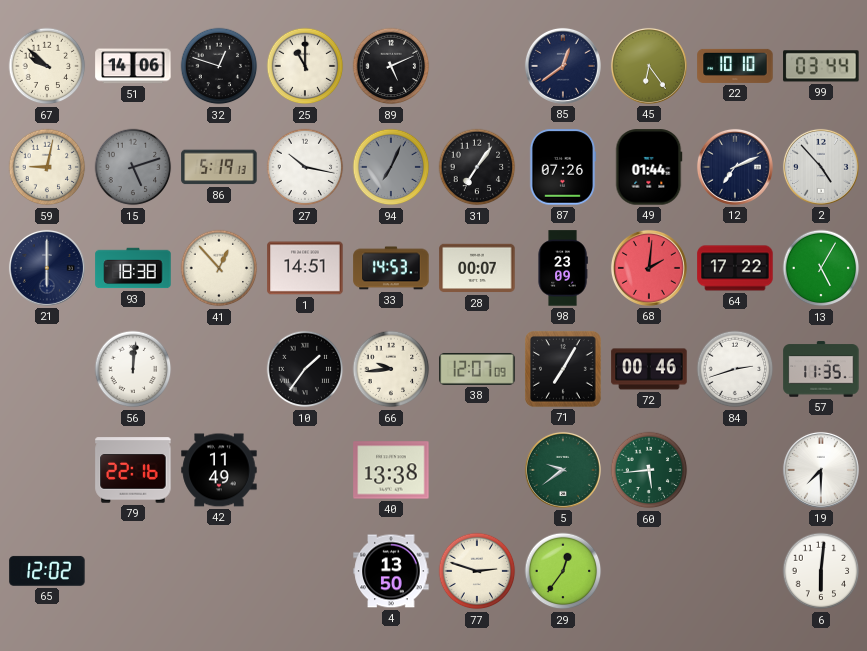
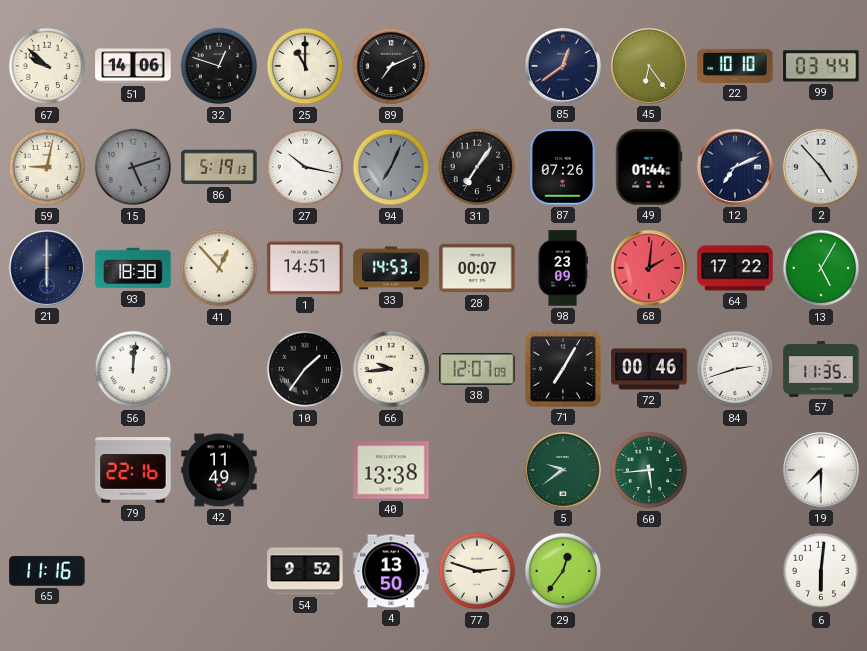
89: 5:11 -> 7:11
65: 12:02 -> 11:16
54: none -> 9:52
